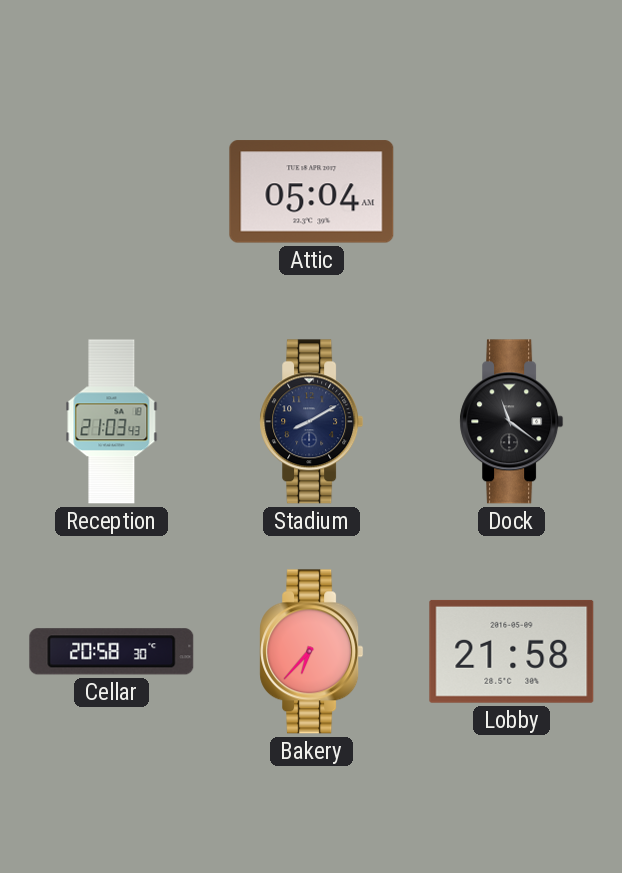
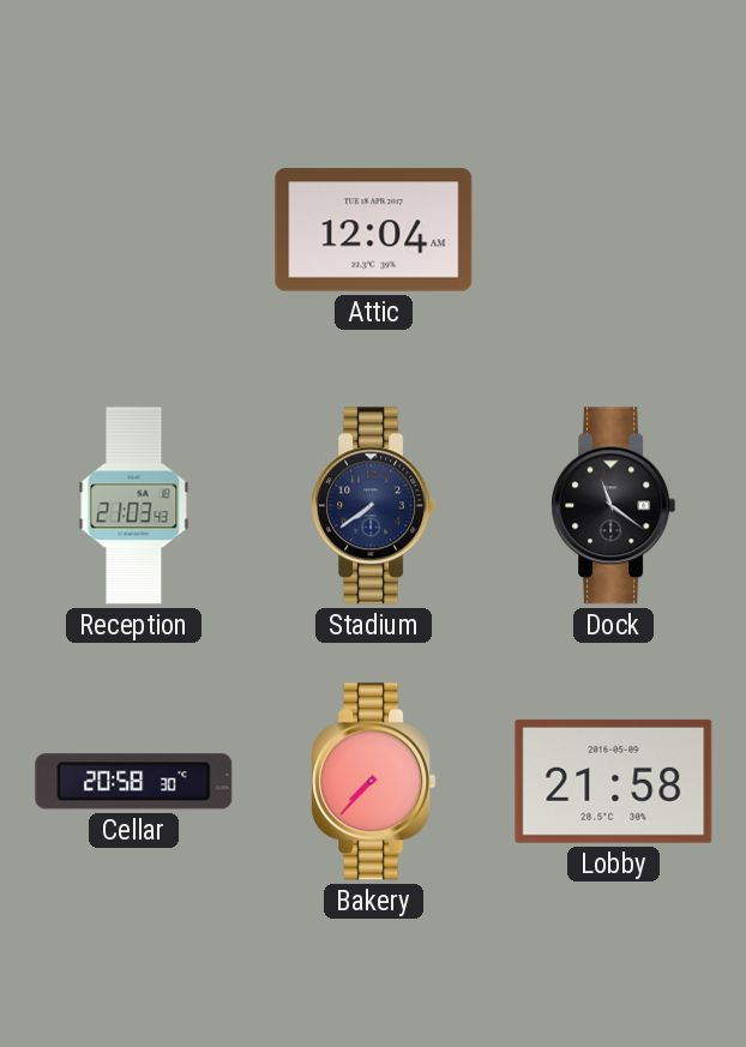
Attic: 05:04 -> 12:04
Stadium: 8:10 -> 7:39
Bakery: 6:37 -> 7:37
